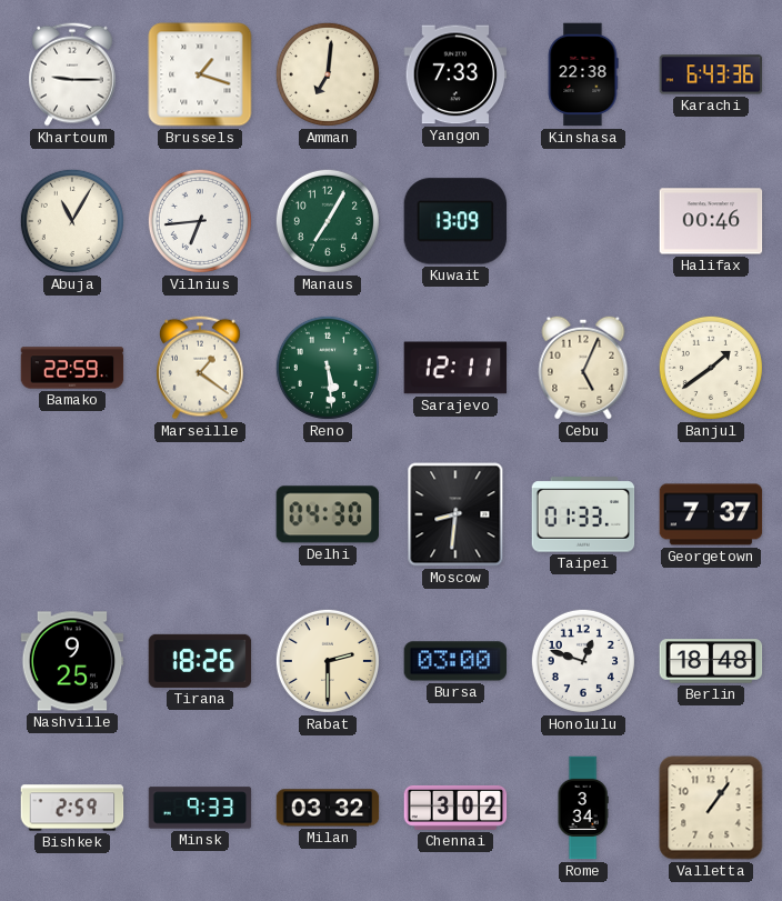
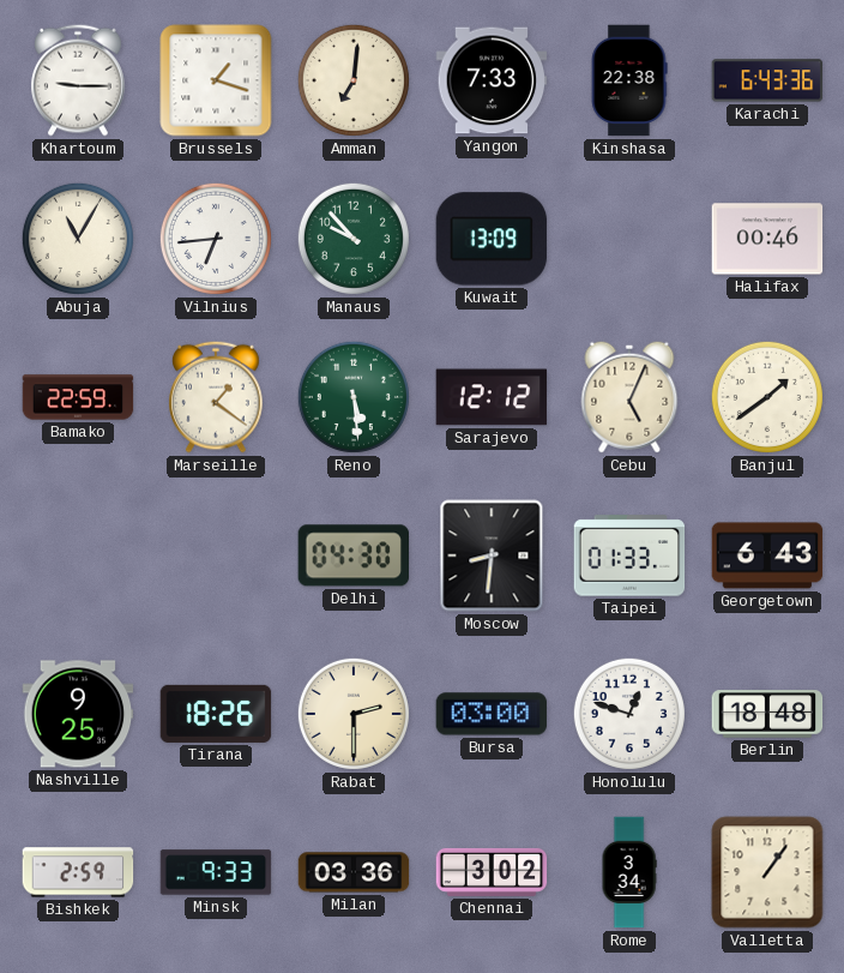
Manaus: 7:05 -> 9:53
Sarajevo: 12:11 -> 12:12
Georgetown: 7:37 -> 6:43
Milan: 03:32 -> 03:36
